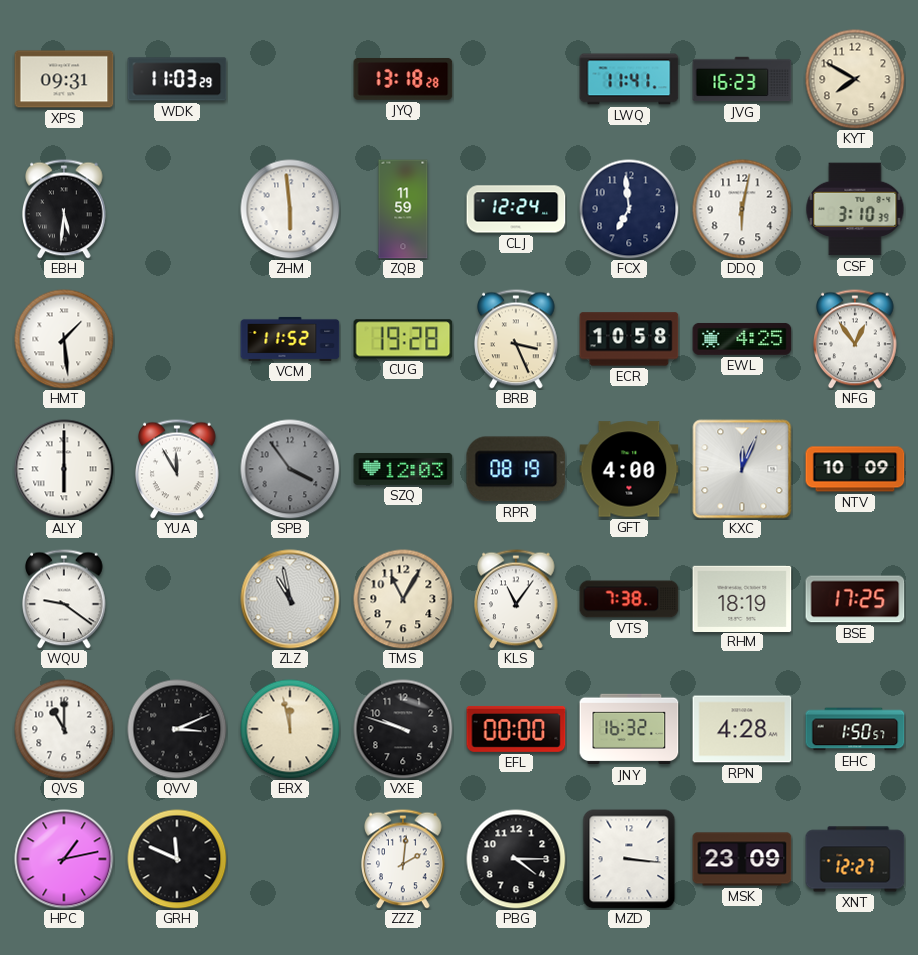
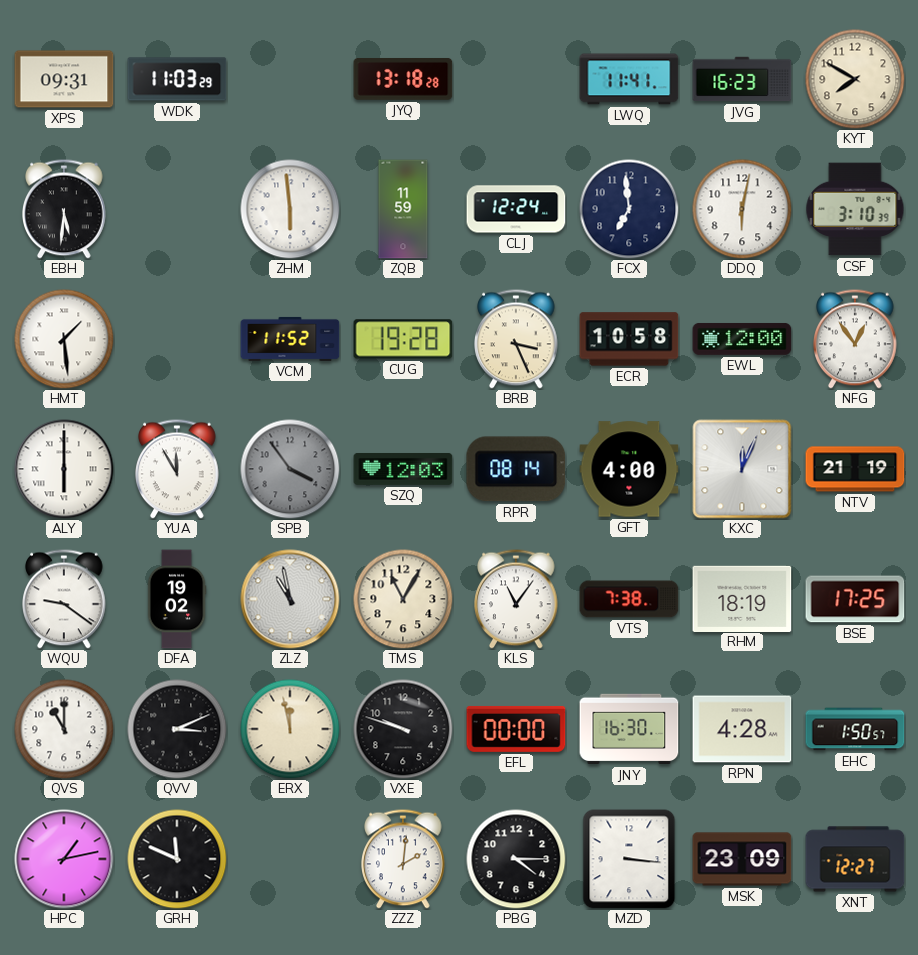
EWL: 4:25 -> 12:00
RPR: 08:19 -> 08:14
NTV: 10:09 -> 21:19
DFA: none -> 19:02
JNY: 16:32 -> 16:30
